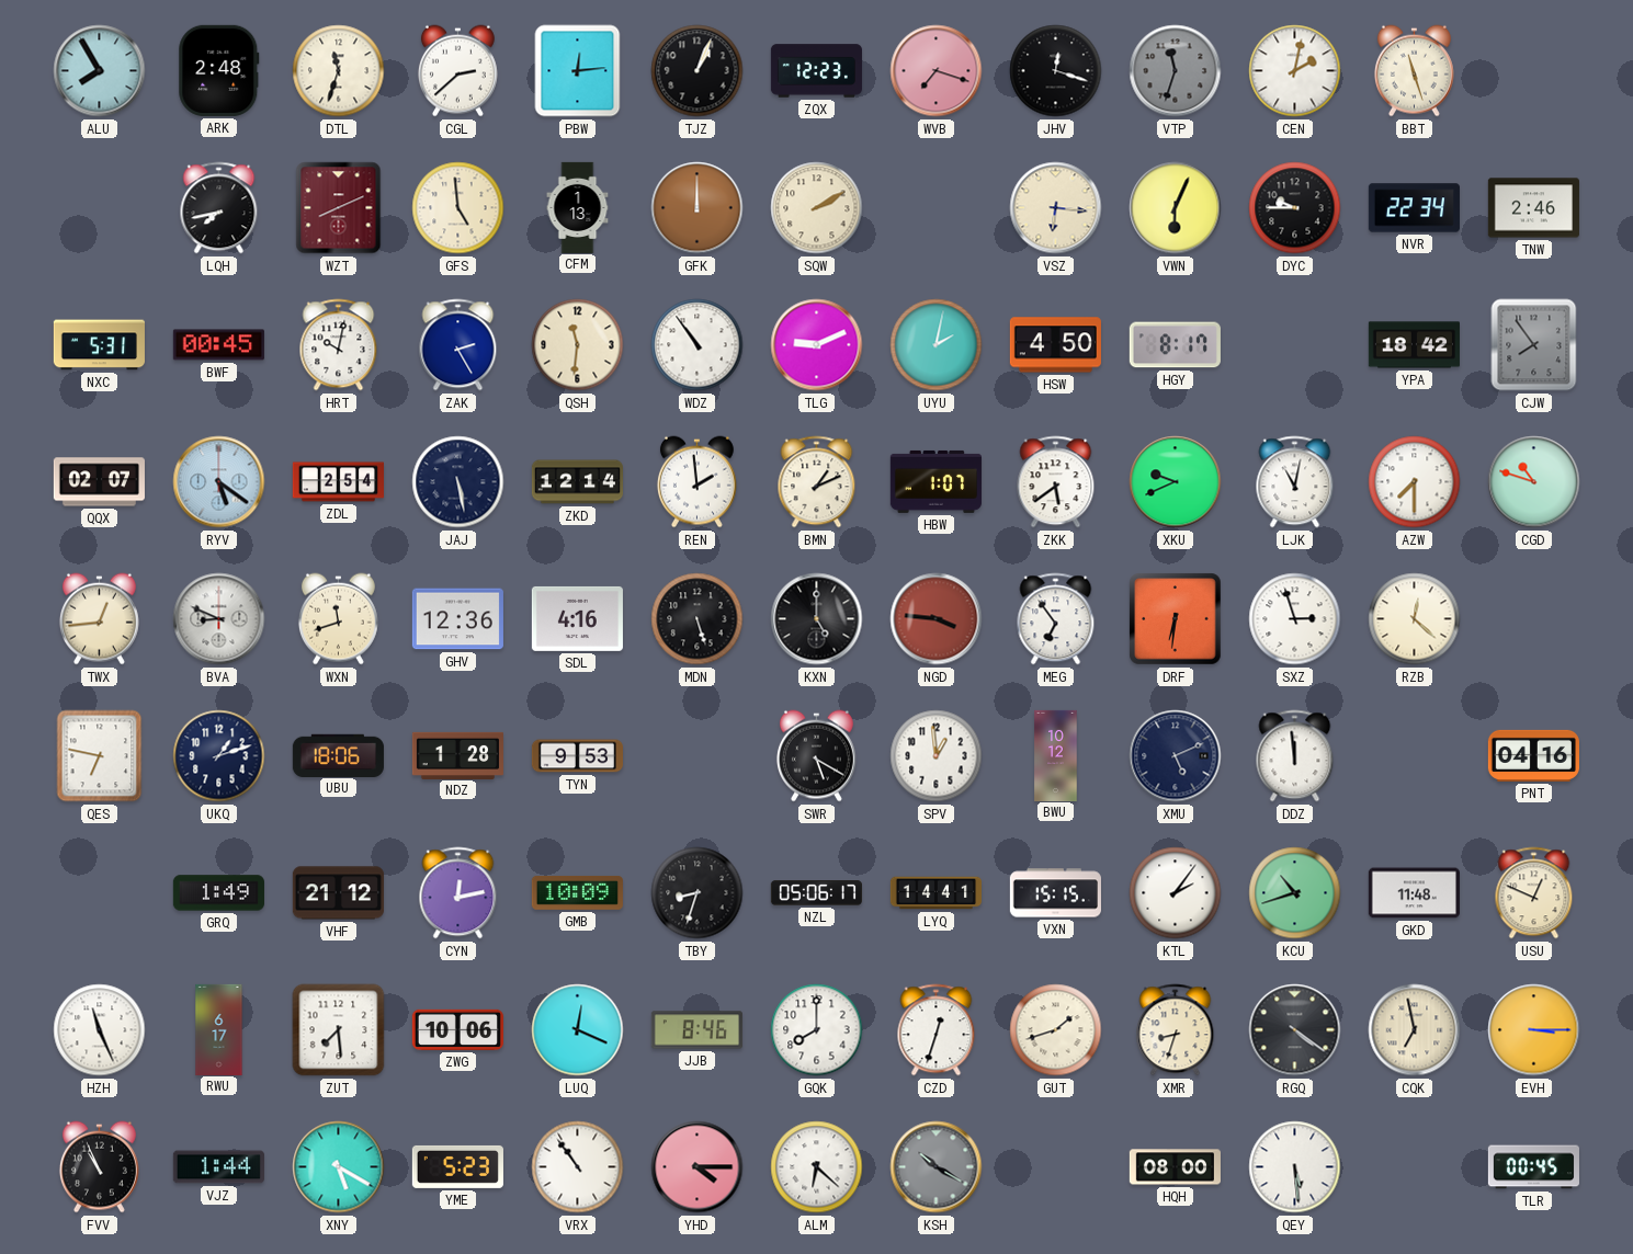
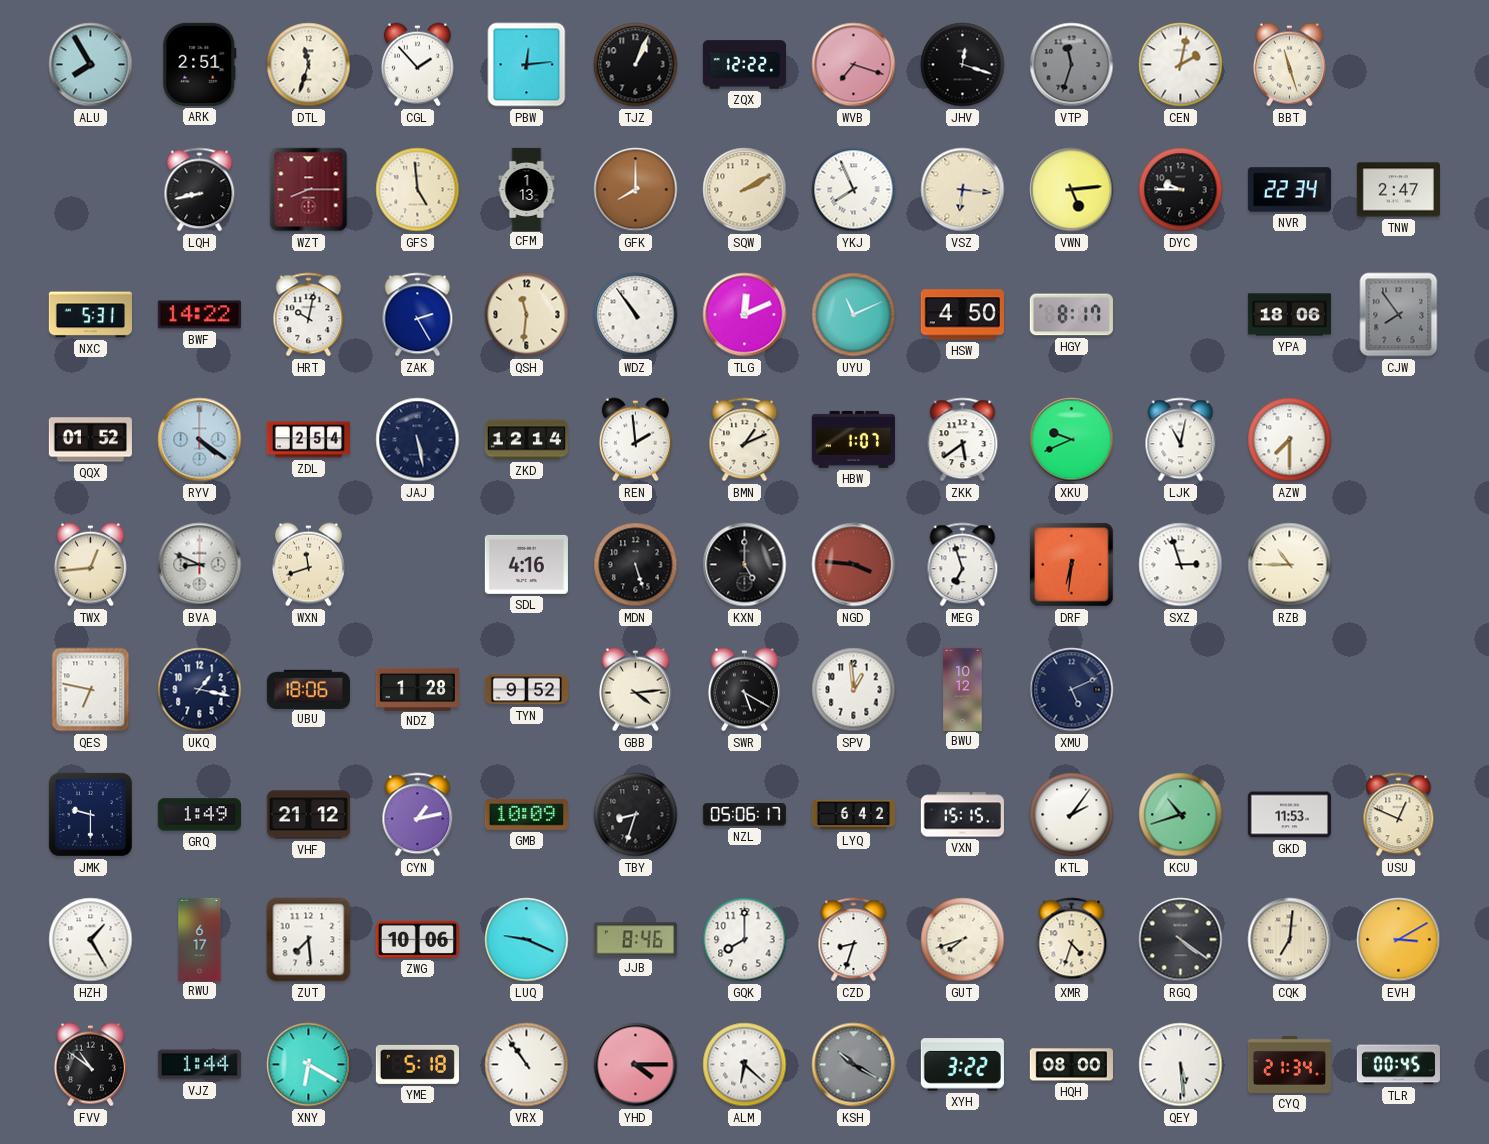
ARK: 2:48 -> 2:51
CGL: 2:38 -> 1:53
ZQX: 12:23 -> 12:22
LQH: 7:43 -> 8:43
WZT: 8:11 -> 8:15
GFK: 12:00 -> 8:00
YKJ: none -> 7:56
VWN: 6:04 -> 5:14
TNW: 2:46 -> 2:47
BWF: 00:45 -> 14:22
TLG: 9:11 -> 12:11
UYU: 2:02 -> 11:11
YPA: 18:42 -> 18:06
QQX: 02:07 -> 01:52
RYV: 5:21 -> 4:21
CGD: 10:48 -> none
GHV: 12:36 -> none
MEG: 6:54 -> 6:57
RZB: 12:22 -> 10:45
UKQ: 1:12 -> 1:17
TYN: 9:53 -> 9:52
GBB: none -> 4:14
DDZ: 11:59 -> none
PNT: 04:16 -> none
JMK: none -> 9:30
CYN: 12:13 -> 1:13
LYQ: 14:41 -> 6:42
GKD: 11:48 -> 11:53
HZH: 11:26 -> 1:25
LUQ: 12:19 -> 9:19
CZD: 12:33 -> 8:33
GUT: 1:42 -> 7:42
XMR: 8:33 -> 4:33
CQK: 6:58 -> 7:01
EVH: 3:15 -> 3:10
FVV: 10:56 -> 10:51
XNY: 5:20 -> 6:20
YME: 5:23 -> 5:18
XYH: none -> 3:22
CYQ: none -> 21:34
